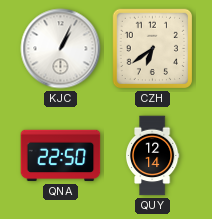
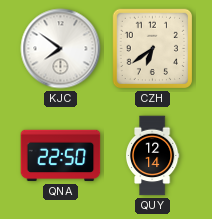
KJC: 1:04 -> 7:51
